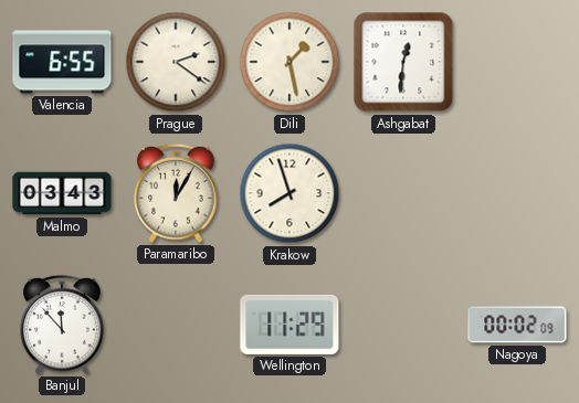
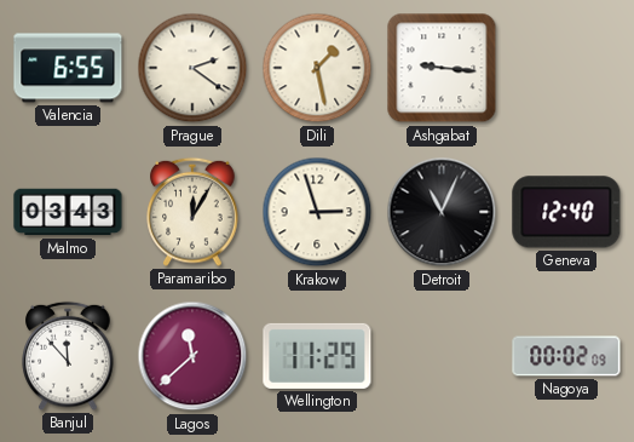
Ashgabat: 12:31 -> 9:16
Krakow: 7:57 -> 2:57
Detroit: none -> 11:04
Geneva: none -> 12:40
Lagos: none -> 11:38
